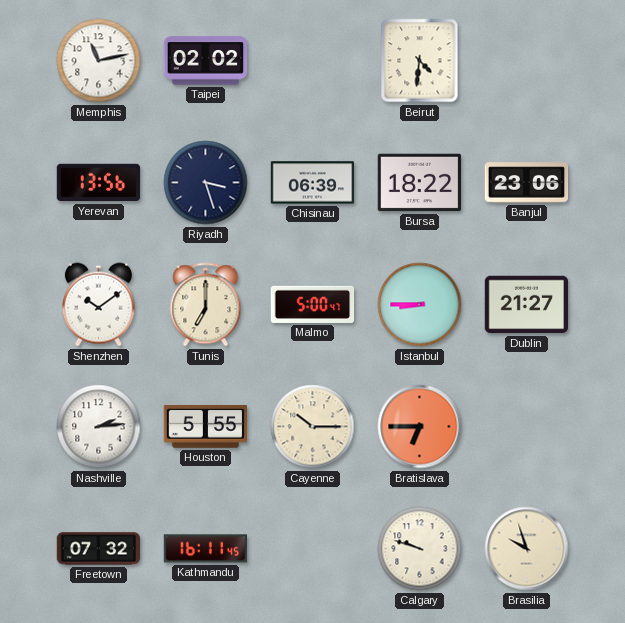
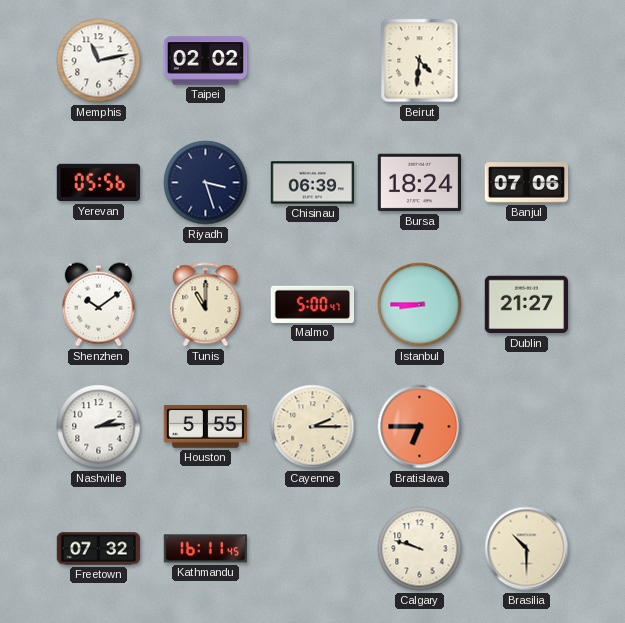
Yerevan: 13:56 -> 05:56
Bursa: 18:22 -> 18:24
Banjul: 23:06 -> 07:06
Tunis: 7:00 -> 11:00
Cayenne: 10:15 -> 2:15
Brasilia: 9:57 -> 10:30
